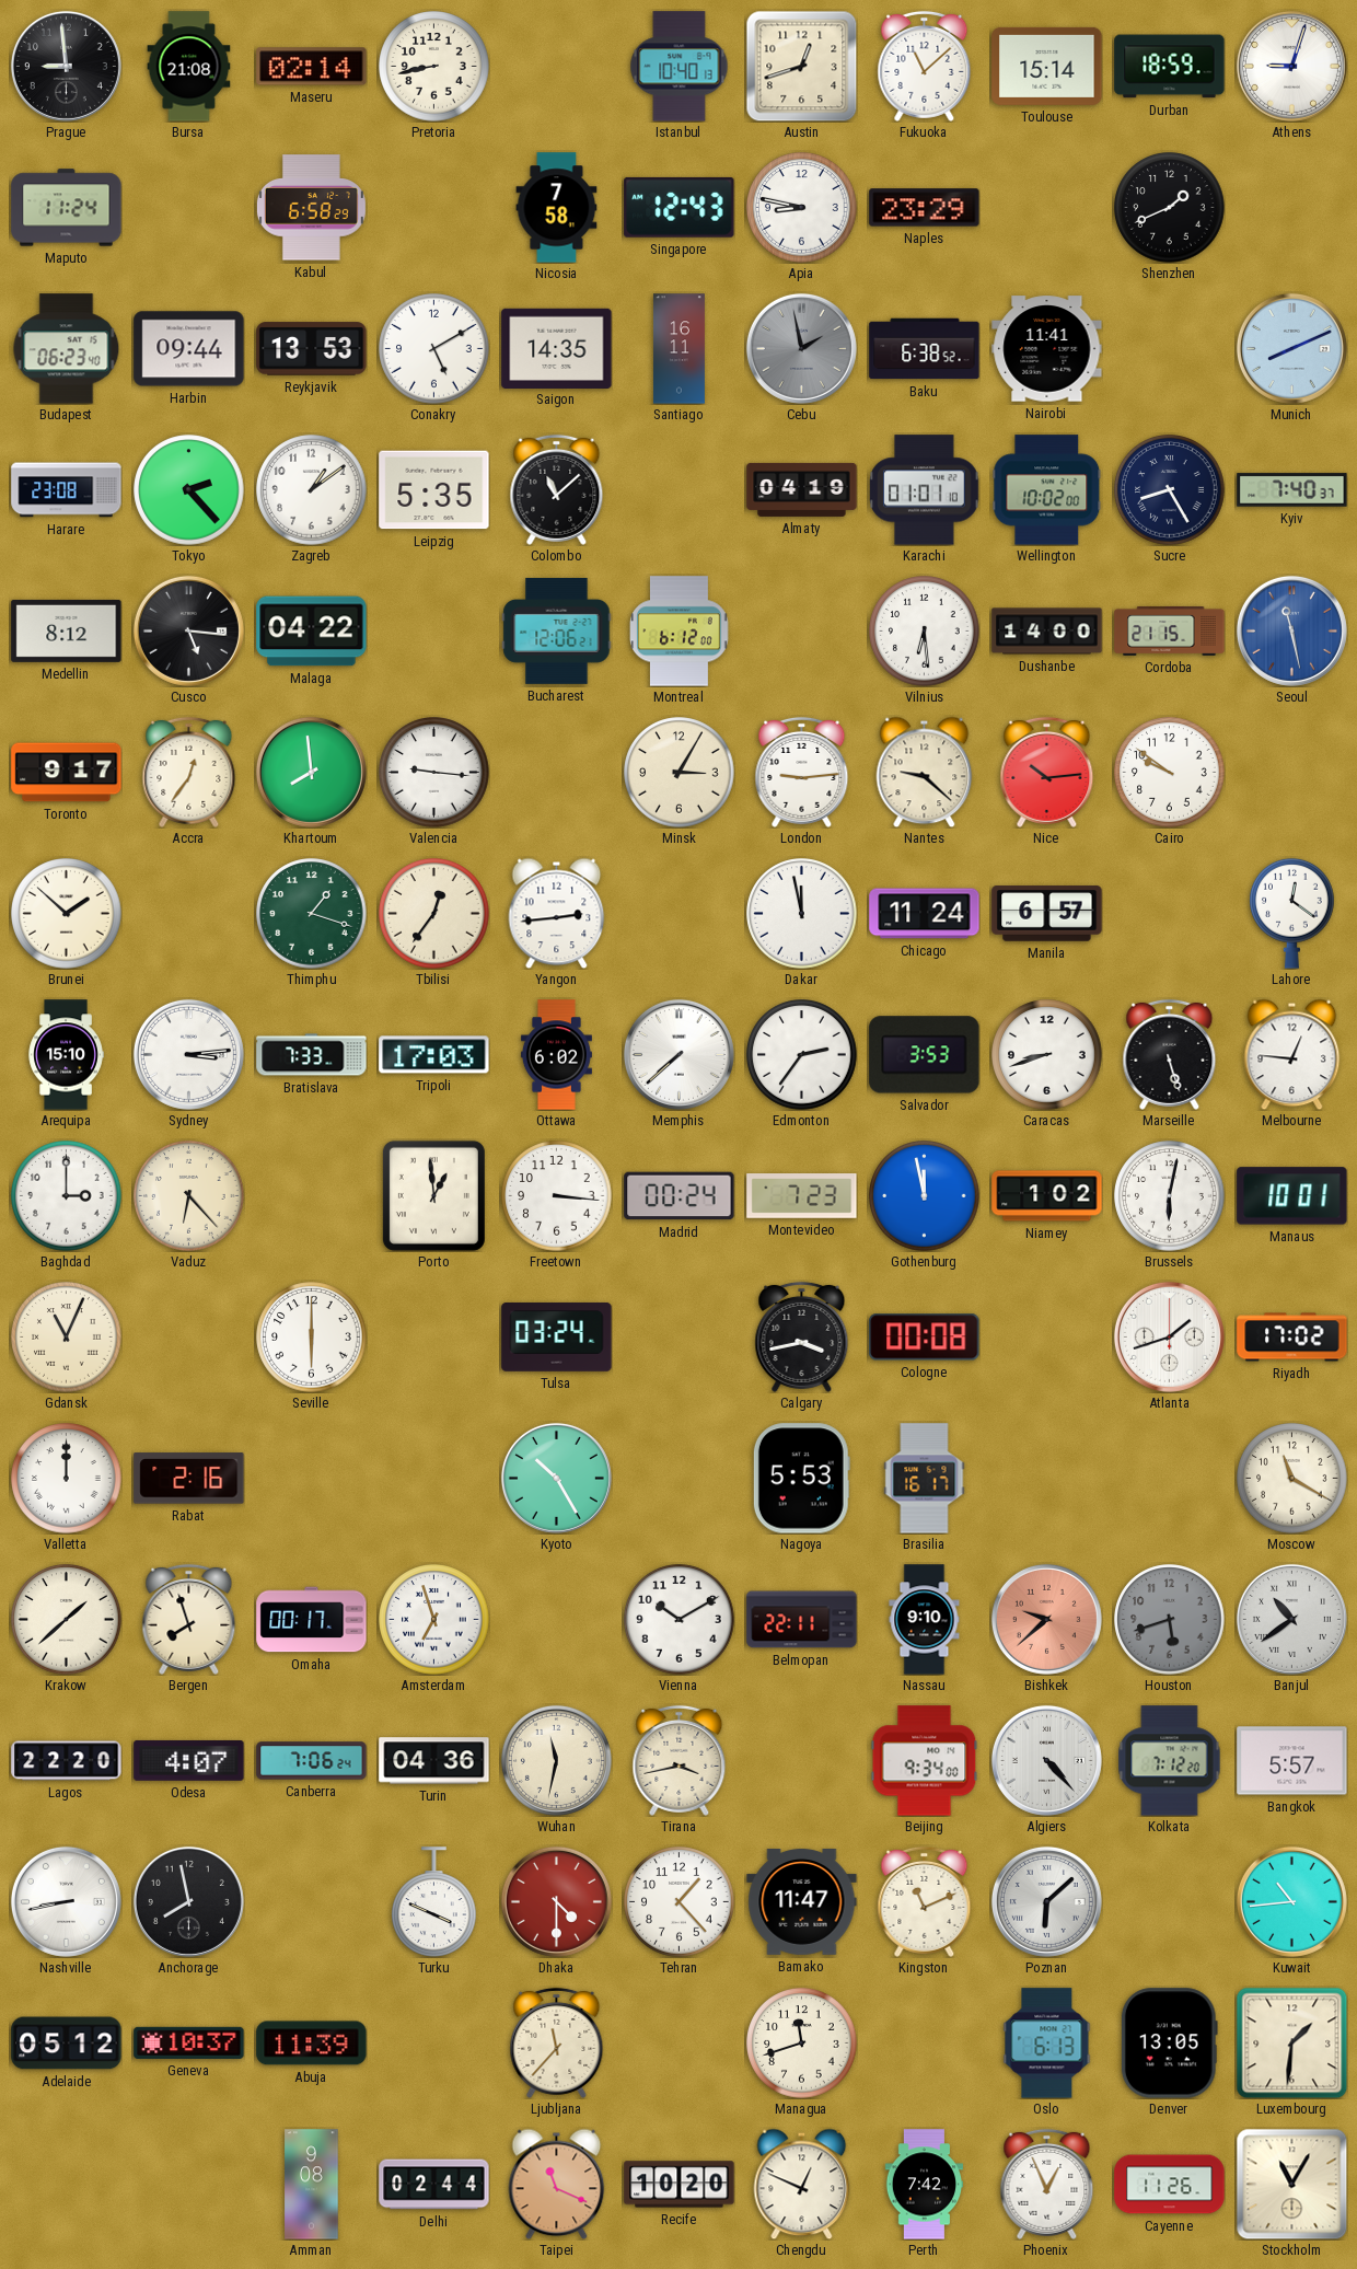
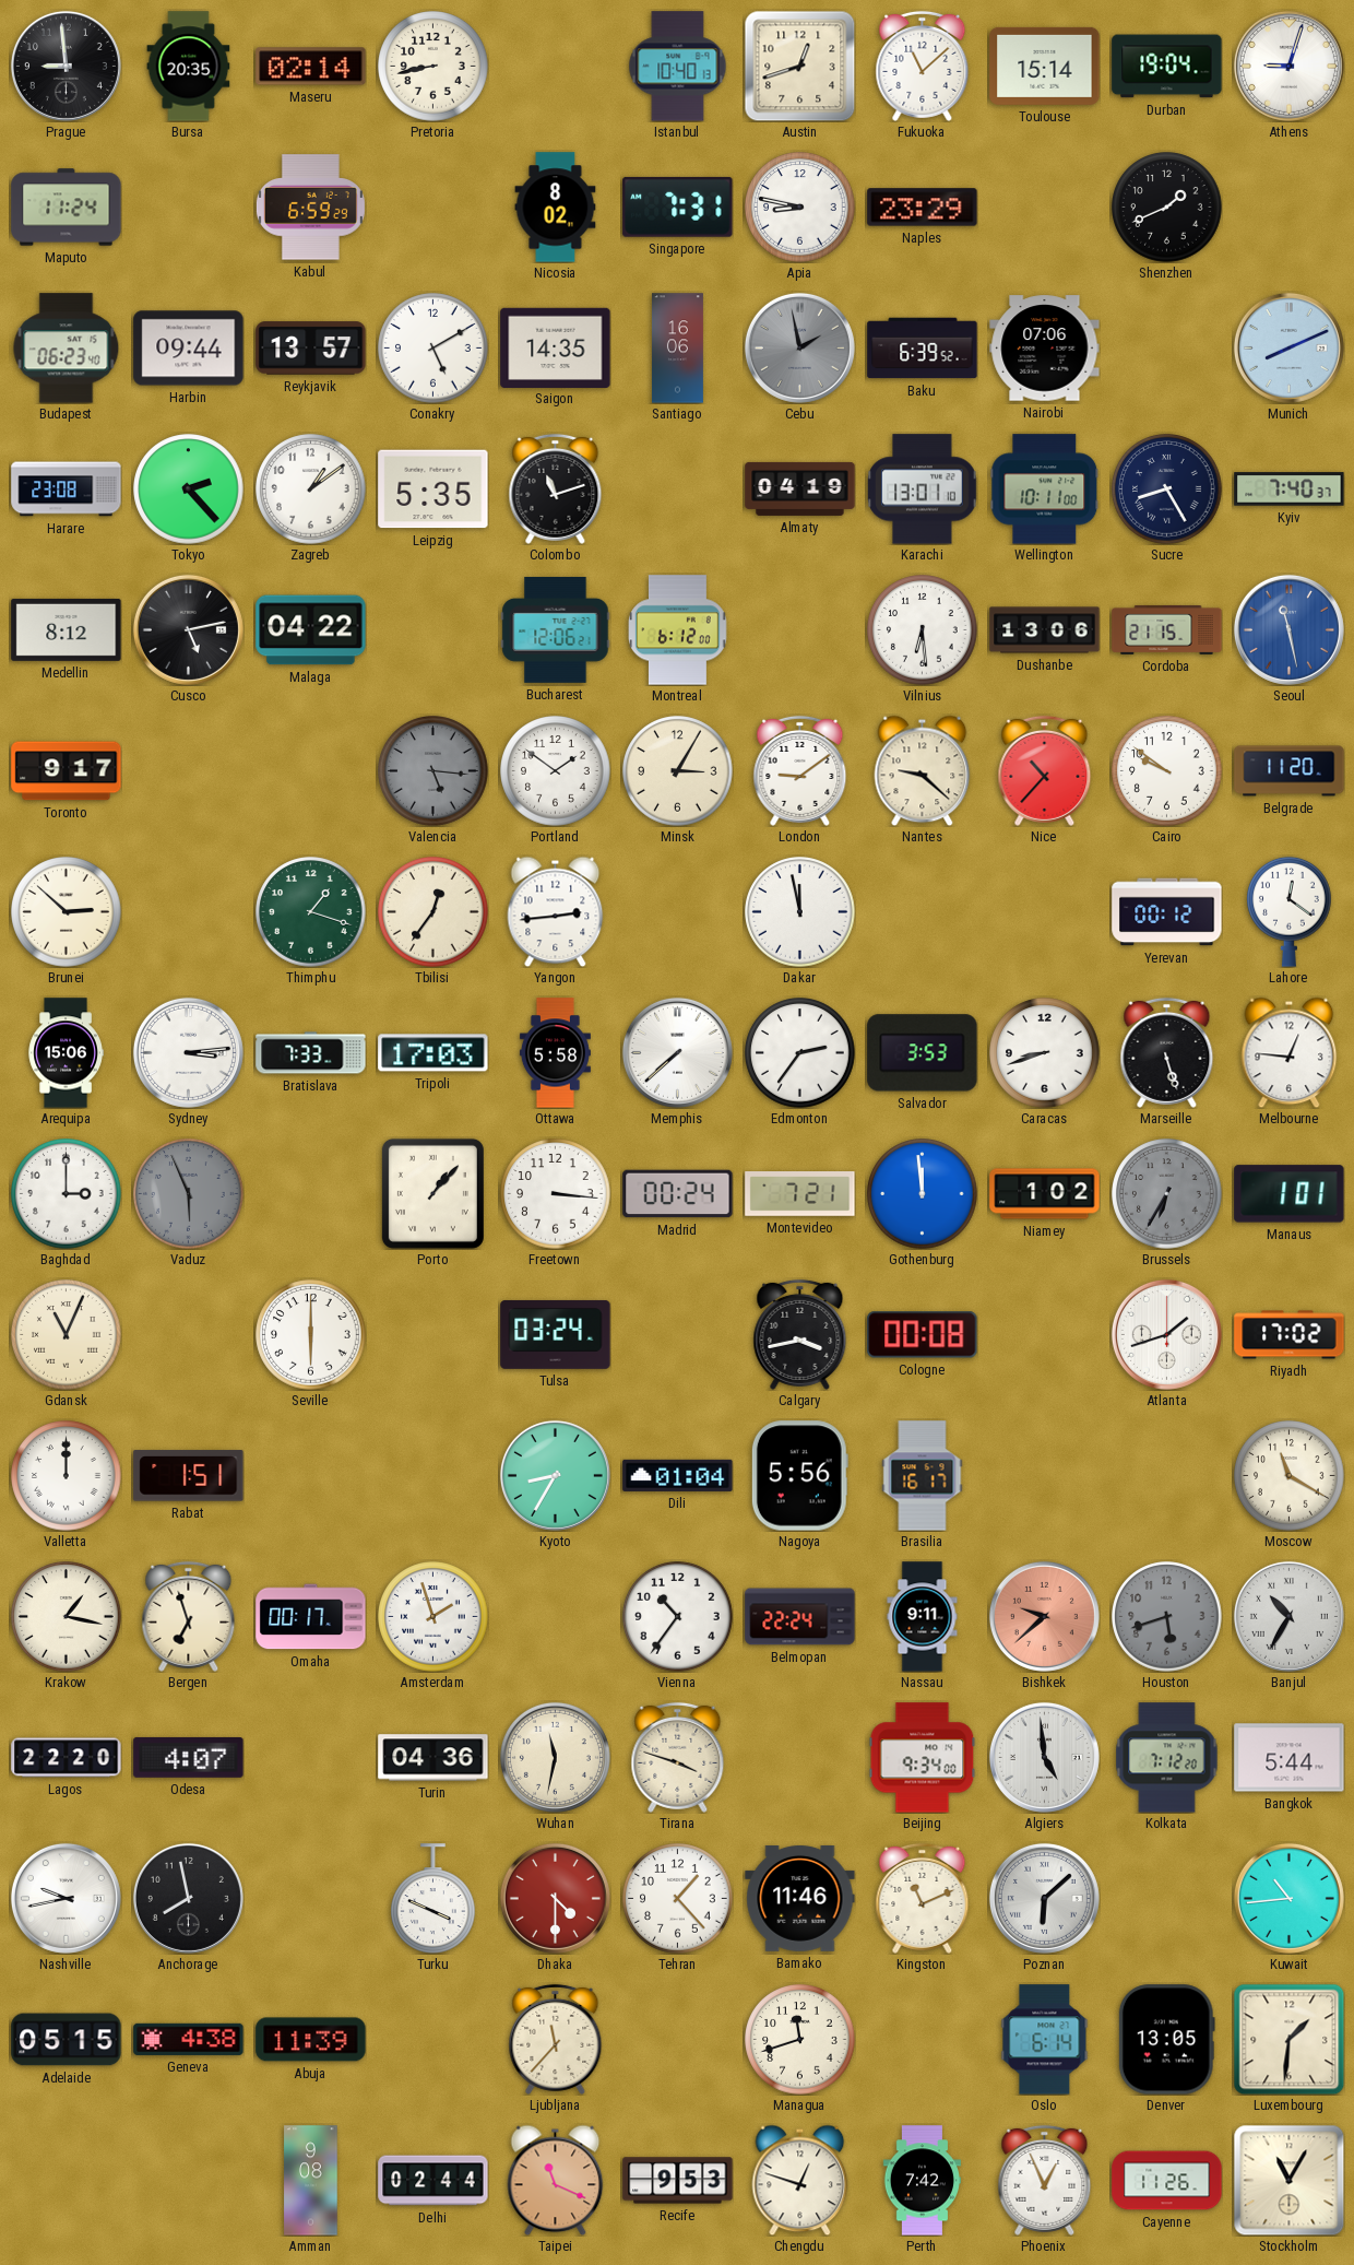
Bursa: 21:08 -> 20:35
Durban: 18:59 -> 19:04
Kabul: 6:58 -> 6:59
Nicosia: 7:58 -> 8:02
Singapore: 12:43 -> 7:31
Reykjavik: 13:53 -> 13:57
Santiago: 16:11 -> 16:06
Baku: 6:38 -> 6:39
Nairobi: 11:41 -> 07:06
Colombo: 11:08 -> 11:12
Karachi: 01:01 -> 13:01
Wellington: 10:02 -> 10:11
Cusco: 5:16 -> 5:13
Dushanbe: 14:00 -> 13:06
Accra: 12:36 -> none
Khartoum: 7:59 -> none
Valencia: 9:16 -> 5:16
Valencia dial: white -> grey
Portland: none -> 1:51
London: 9:14 -> 9:09
Nice: 10:14 -> 10:37
Belgrade: none -> 11:20
Brunei: 1:52 -> 2:52
Chicago: 11:24 -> none
Manila: 6:57 -> none
Yerevan: none -> 00:12
Arequipa: 15:10 -> 15:06
Ottawa: 6:02 -> 5:58
Vaduz: 6:23 -> 5:56
Vaduz dial: cream -> grey
Porto: 12:59 -> 1:07
Montevideo: 7:23 -> 7:21
Gothenburg: 11:58 -> 11:59
Brussels: 6:02 -> 6:35
Brussels dial: white -> grey
Manaus: 10:01 -> 1:01
Rabat: 2:16 -> 1:51
Kyoto: 10:25 -> 8:35
Dili: none -> 01:04
Nagoya: 5:53 -> 5:56
Krakow: 1:38 -> 1:17
Bergen: 7:57 -> 6:57
Amsterdam: 6:57 -> 1:57
Vienna: 10:10 -> 10:36
Belmopan: 22:11 -> 22:24
Nassau: 9:10 -> 9:11
Banjul: 10:39 -> 10:35
Canberra: 7:06 -> none
Tirana: 3:43 -> 3:48
Algiers: 4:23 -> 4:59
Bangkok: 5:57 -> 5:44
Nashville: 8:43 -> 9:43
Bamako: 11:47 -> 11:46
Adelaide: 05:12 -> 05:15
Geneva: 10:37 -> 4:38
Oslo: 6:13 -> 6:14
Recife: 10:20 -> 9:53
Chengdu: 12:49 -> 12:48
